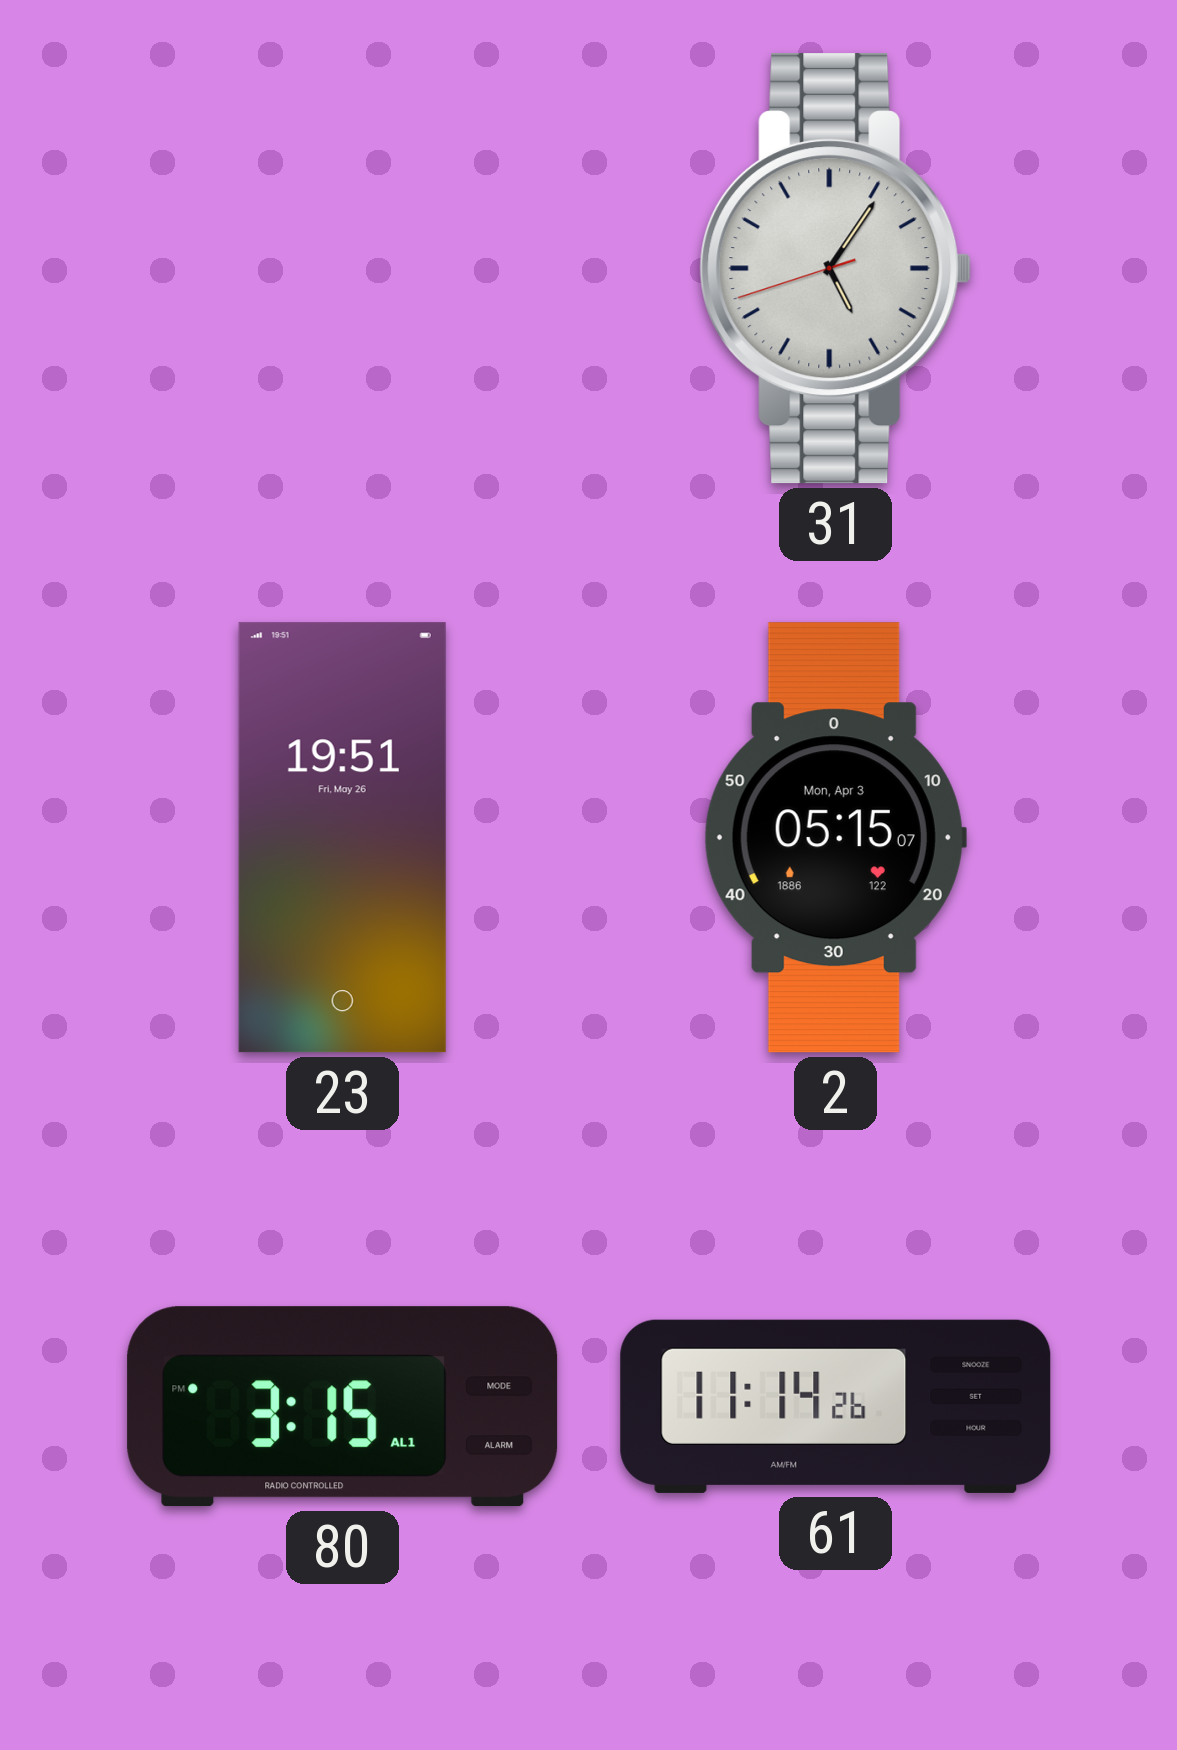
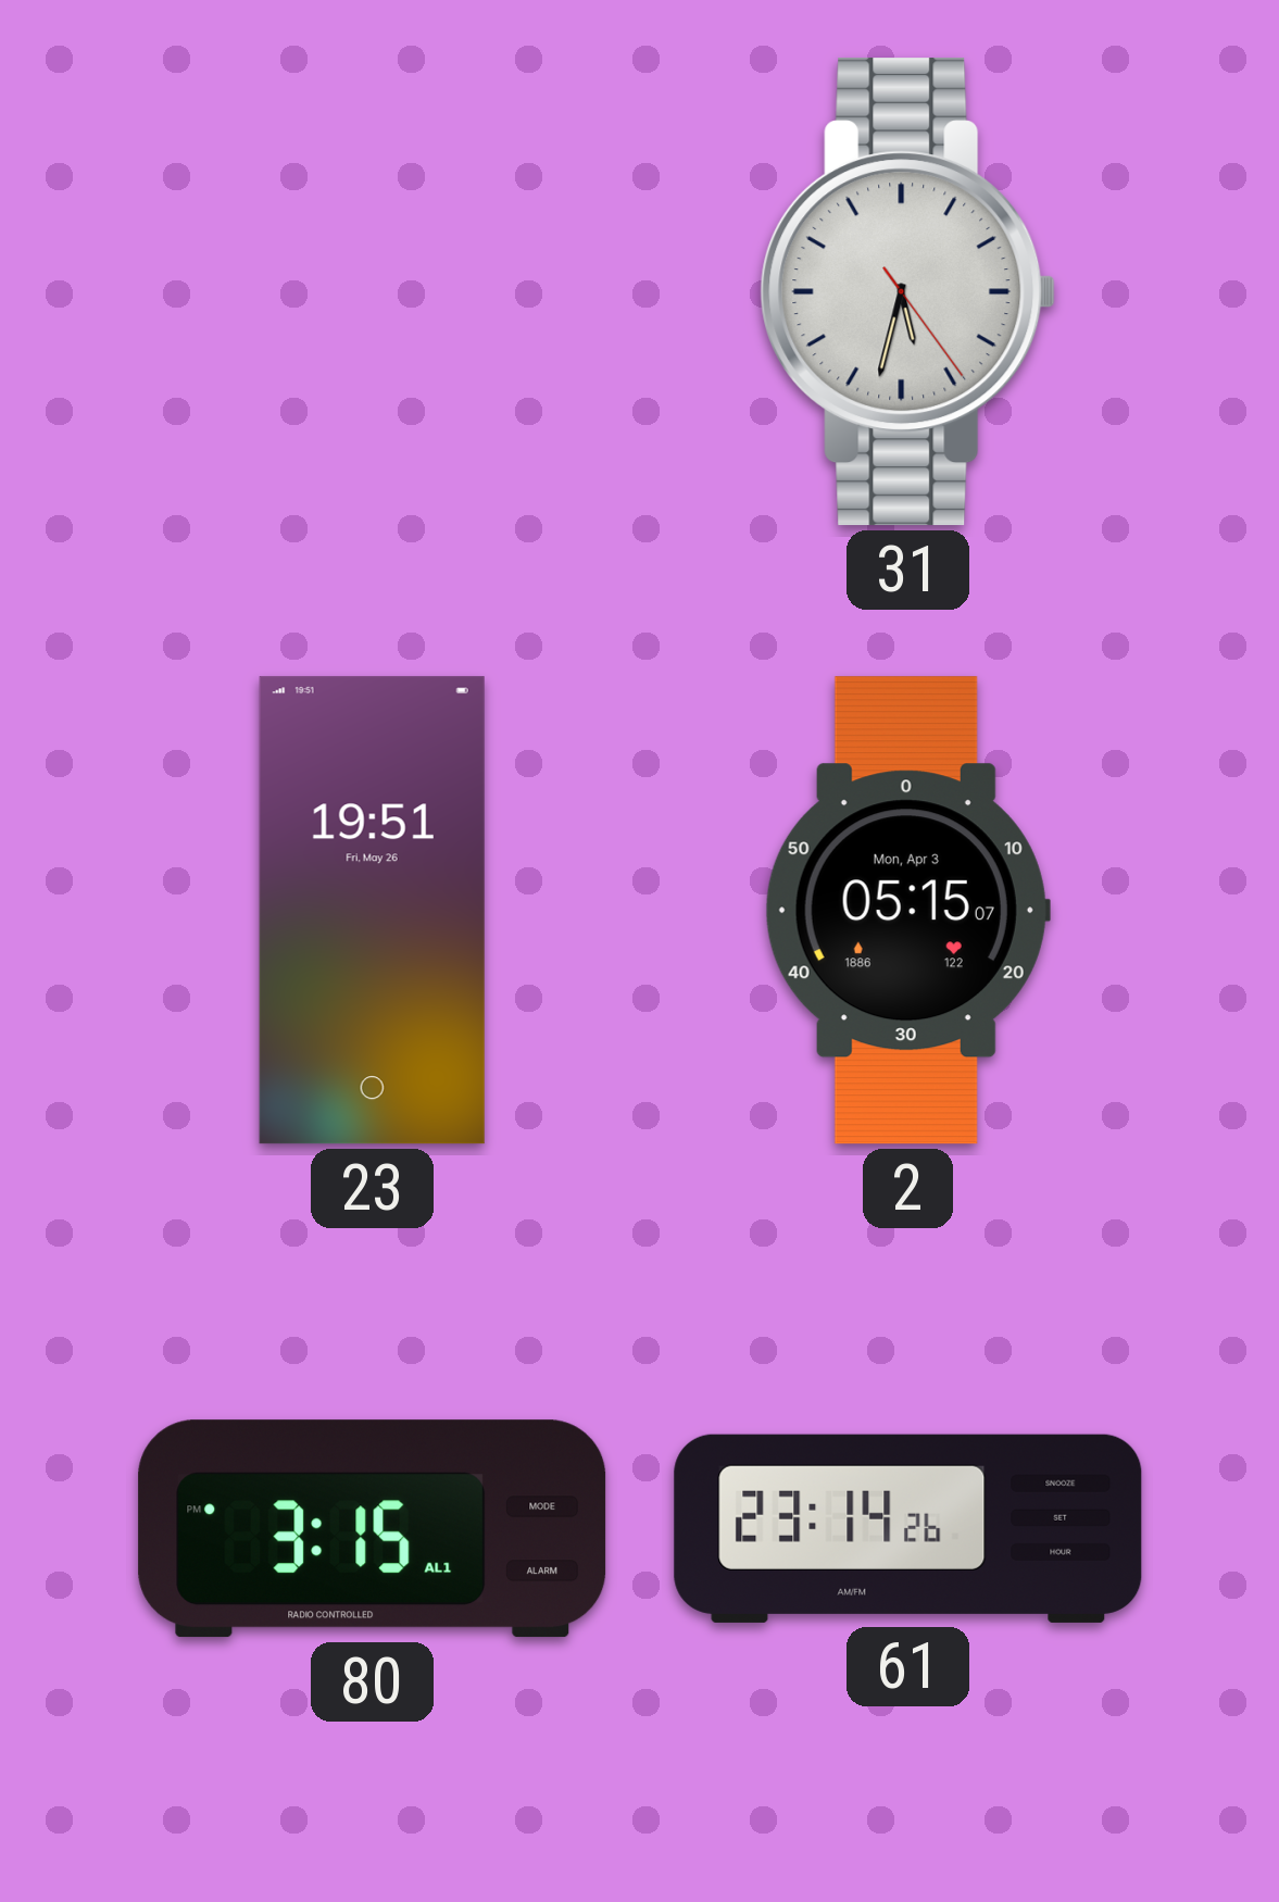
31: 5:05 -> 5:32
61: 11:14 -> 23:14
